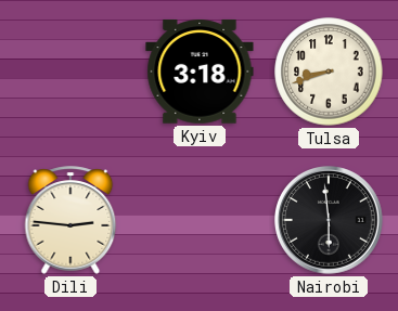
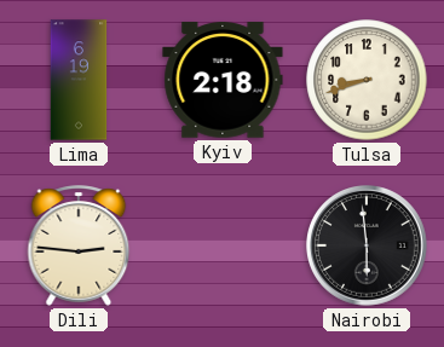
Lima: none -> 6:19
Kyiv: 3:18 -> 2:18
